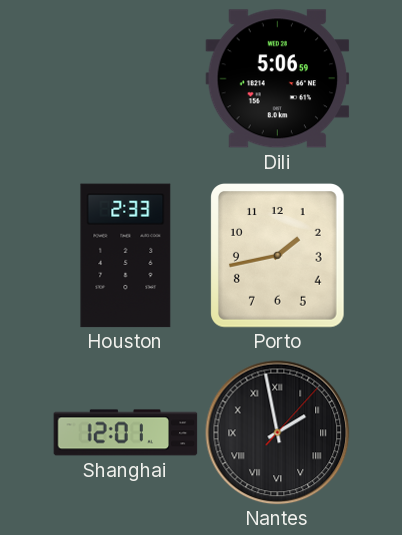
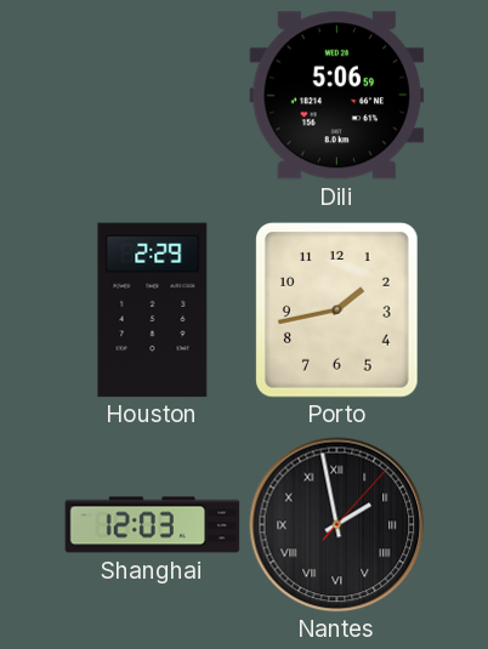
Houston: 2:33 -> 2:29
Shanghai: 12:01 -> 12:03
